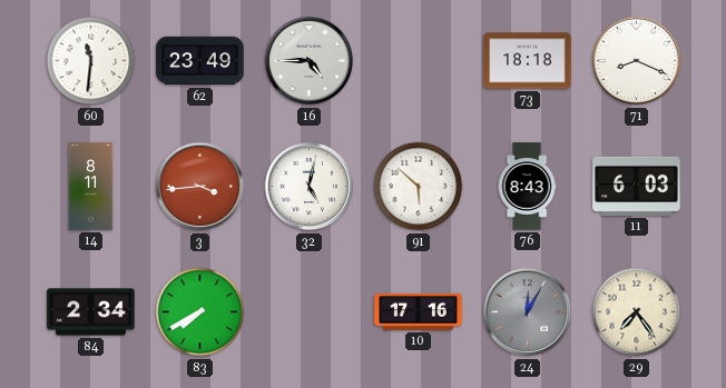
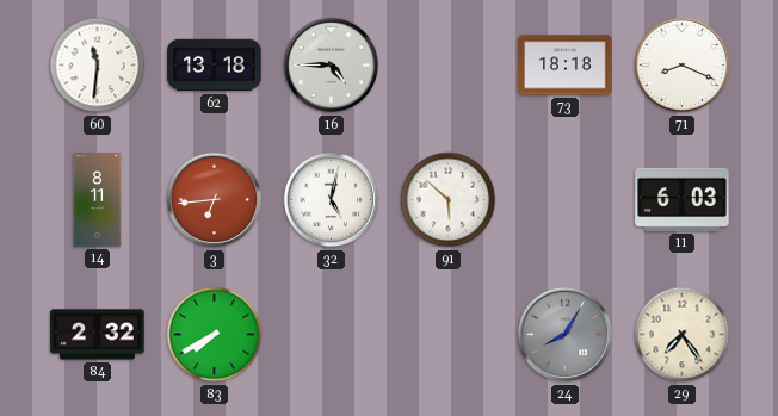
62: 23:49 -> 13:18
3: 3:44 -> 6:44
76: 8:43 -> none
84: 2:34 -> 2:32
10: 17:16 -> none
24: 12:05 -> 8:05
